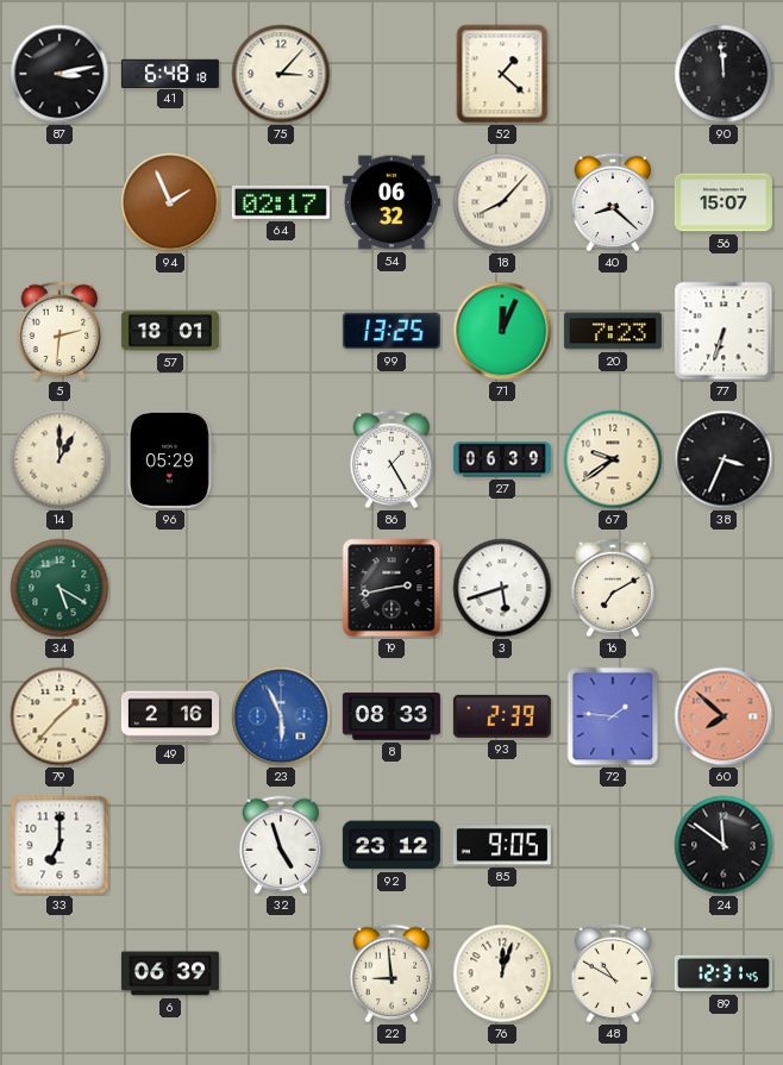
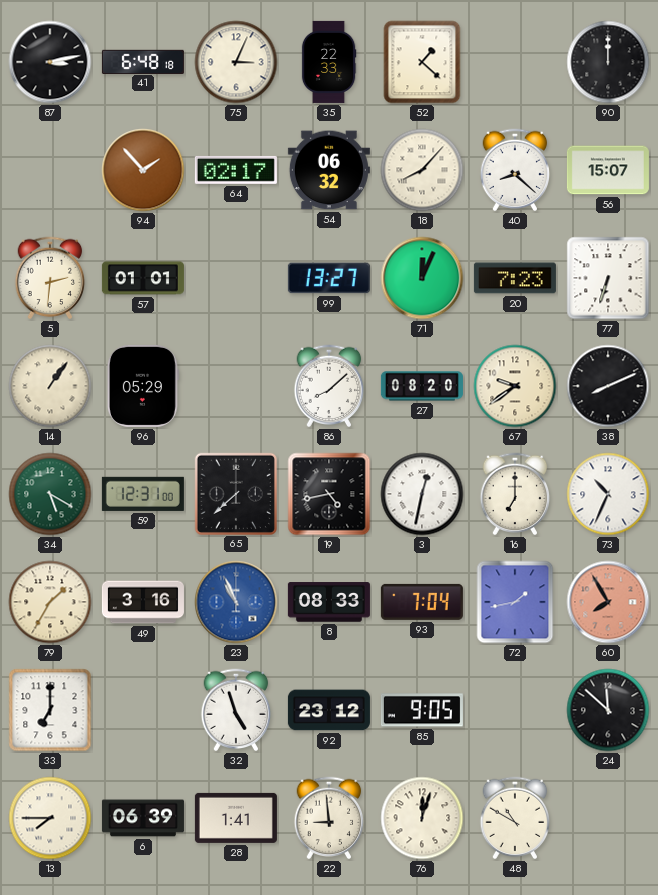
75: 3:07 -> 3:04
35: none -> 22:33
90: 11:59 -> 12:00
94: 1:56 -> 1:53
57: 18:01 -> 01:01
99: 13:25 -> 13:27
14: 1:00 -> 1:06
86: 1:25 -> 8:08
27: 06:39 -> 08:20
38: 3:34 -> 8:11
59: none -> 12:31
65: none -> 7:38
19: 2:43 -> 4:43
3: 5:42 -> 12:32
16: 7:10 -> 7:00
73: none -> 10:34
79: 1:37 -> 1:35
49: 2:16 -> 3:16
23: 5:56 -> 10:56
93: 2:39 -> 7:04
72: 1:46 -> 1:43
60: 7:52 -> 7:55
24: 11:51 -> 11:52
13: none -> 7:45
28: none -> 1:41
89: 12:31 -> none
